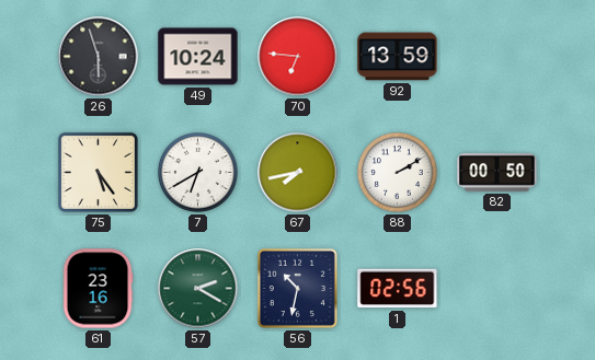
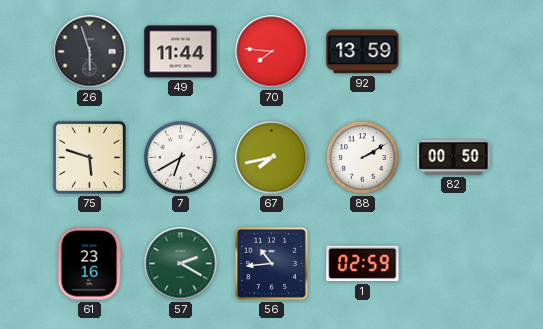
49: 10:24 -> 11:44
70: 6:46 -> 7:46
75: 5:24 -> 5:48
56: 10:32 -> 10:44
1: 02:56 -> 02:59
